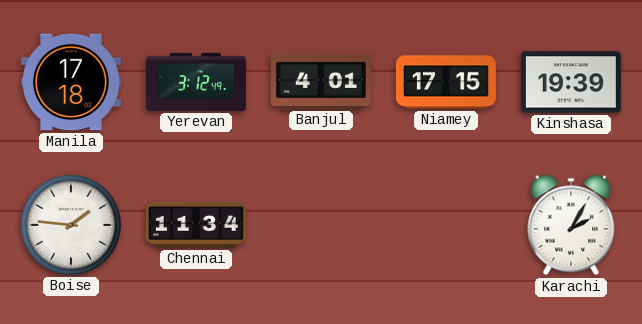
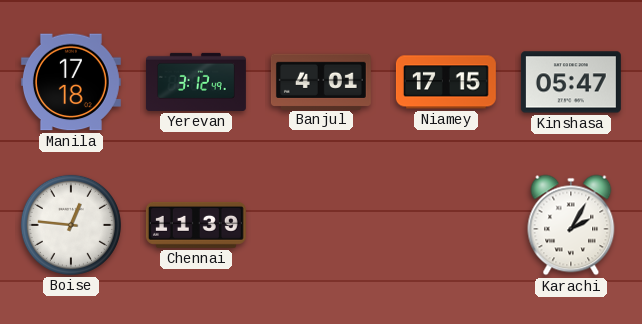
Kinshasa: 19:39 -> 05:47
Boise: 1:46 -> 12:46
Chennai: 11:34 -> 11:39
